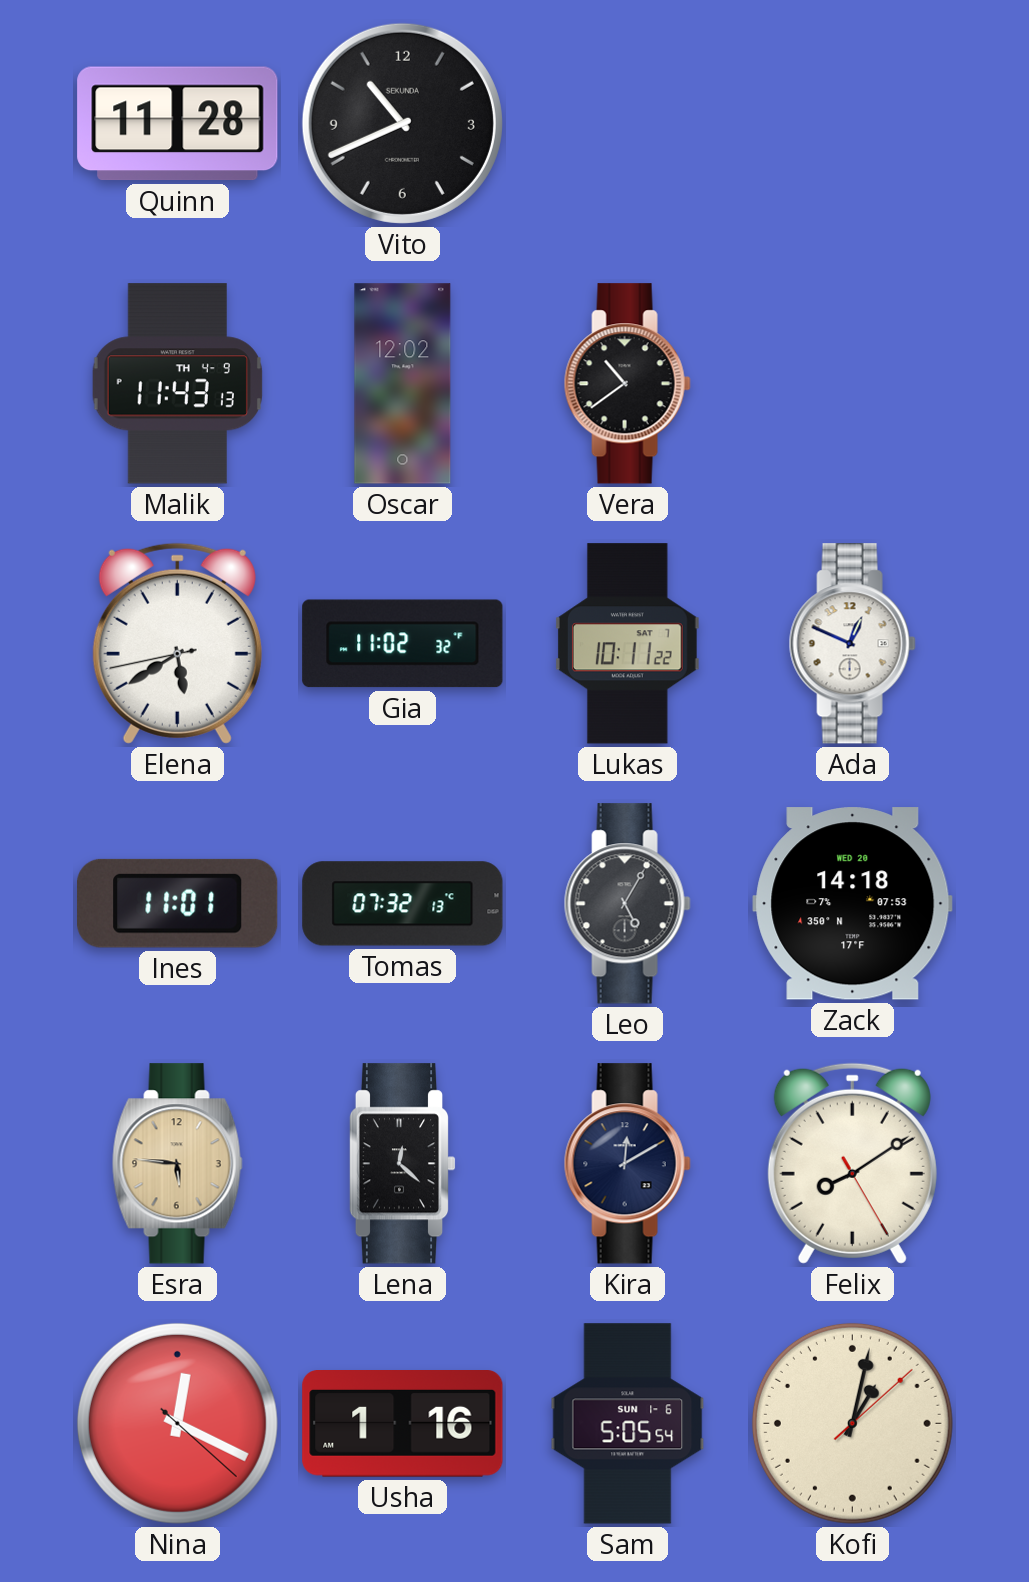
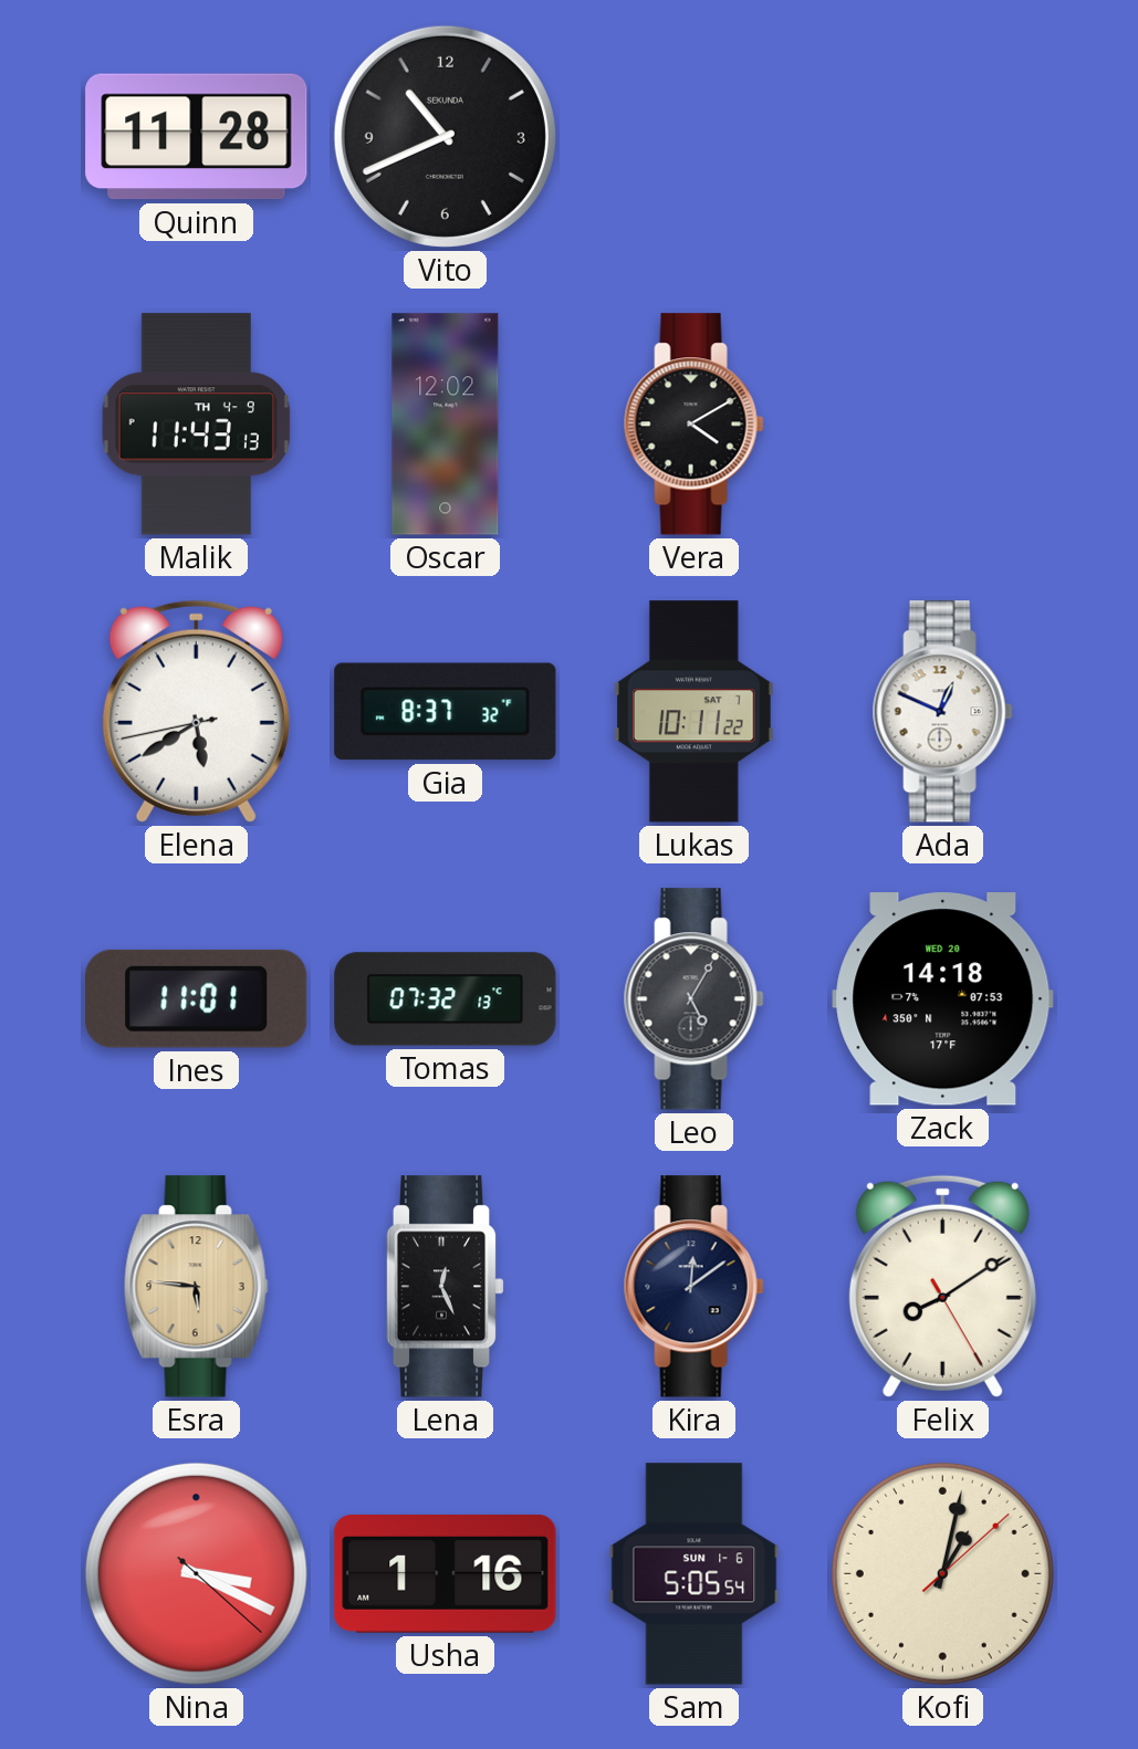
Vera: 10:39 -> 4:10
Gia: 11:02 -> 8:37
Lena: 12:22 -> 12:26
Kira: 12:10 -> 12:09
Nina: 12:19 -> 3:19
